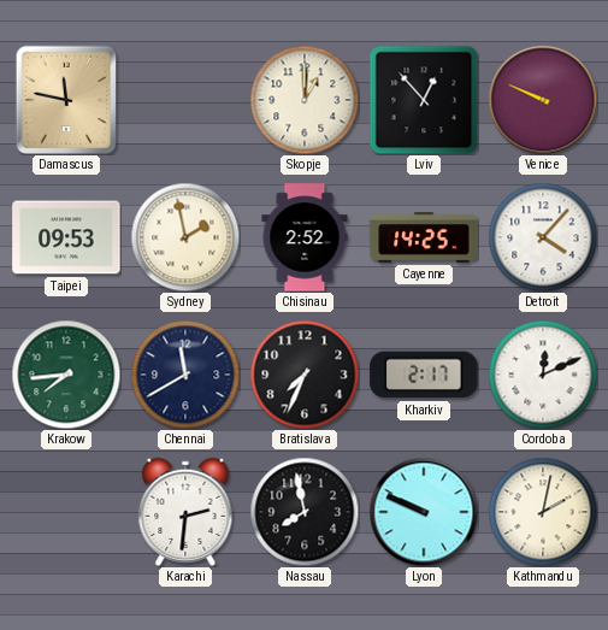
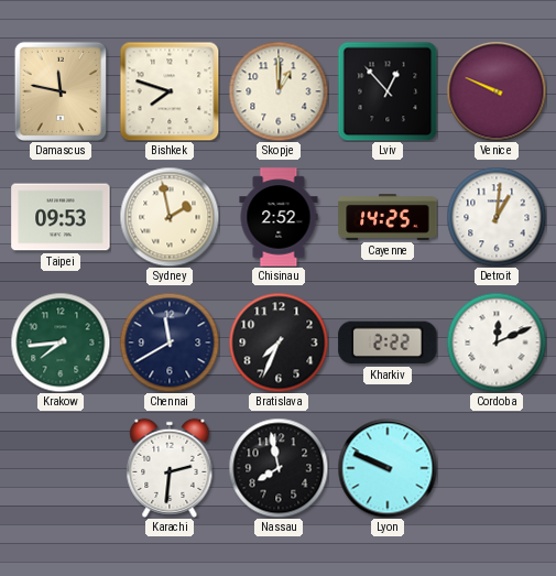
Bishkek: none -> 7:48
Detroit: 4:07 -> 1:01
Kharkiv: 2:17 -> 2:22
Kathmandu: 2:02 -> none
